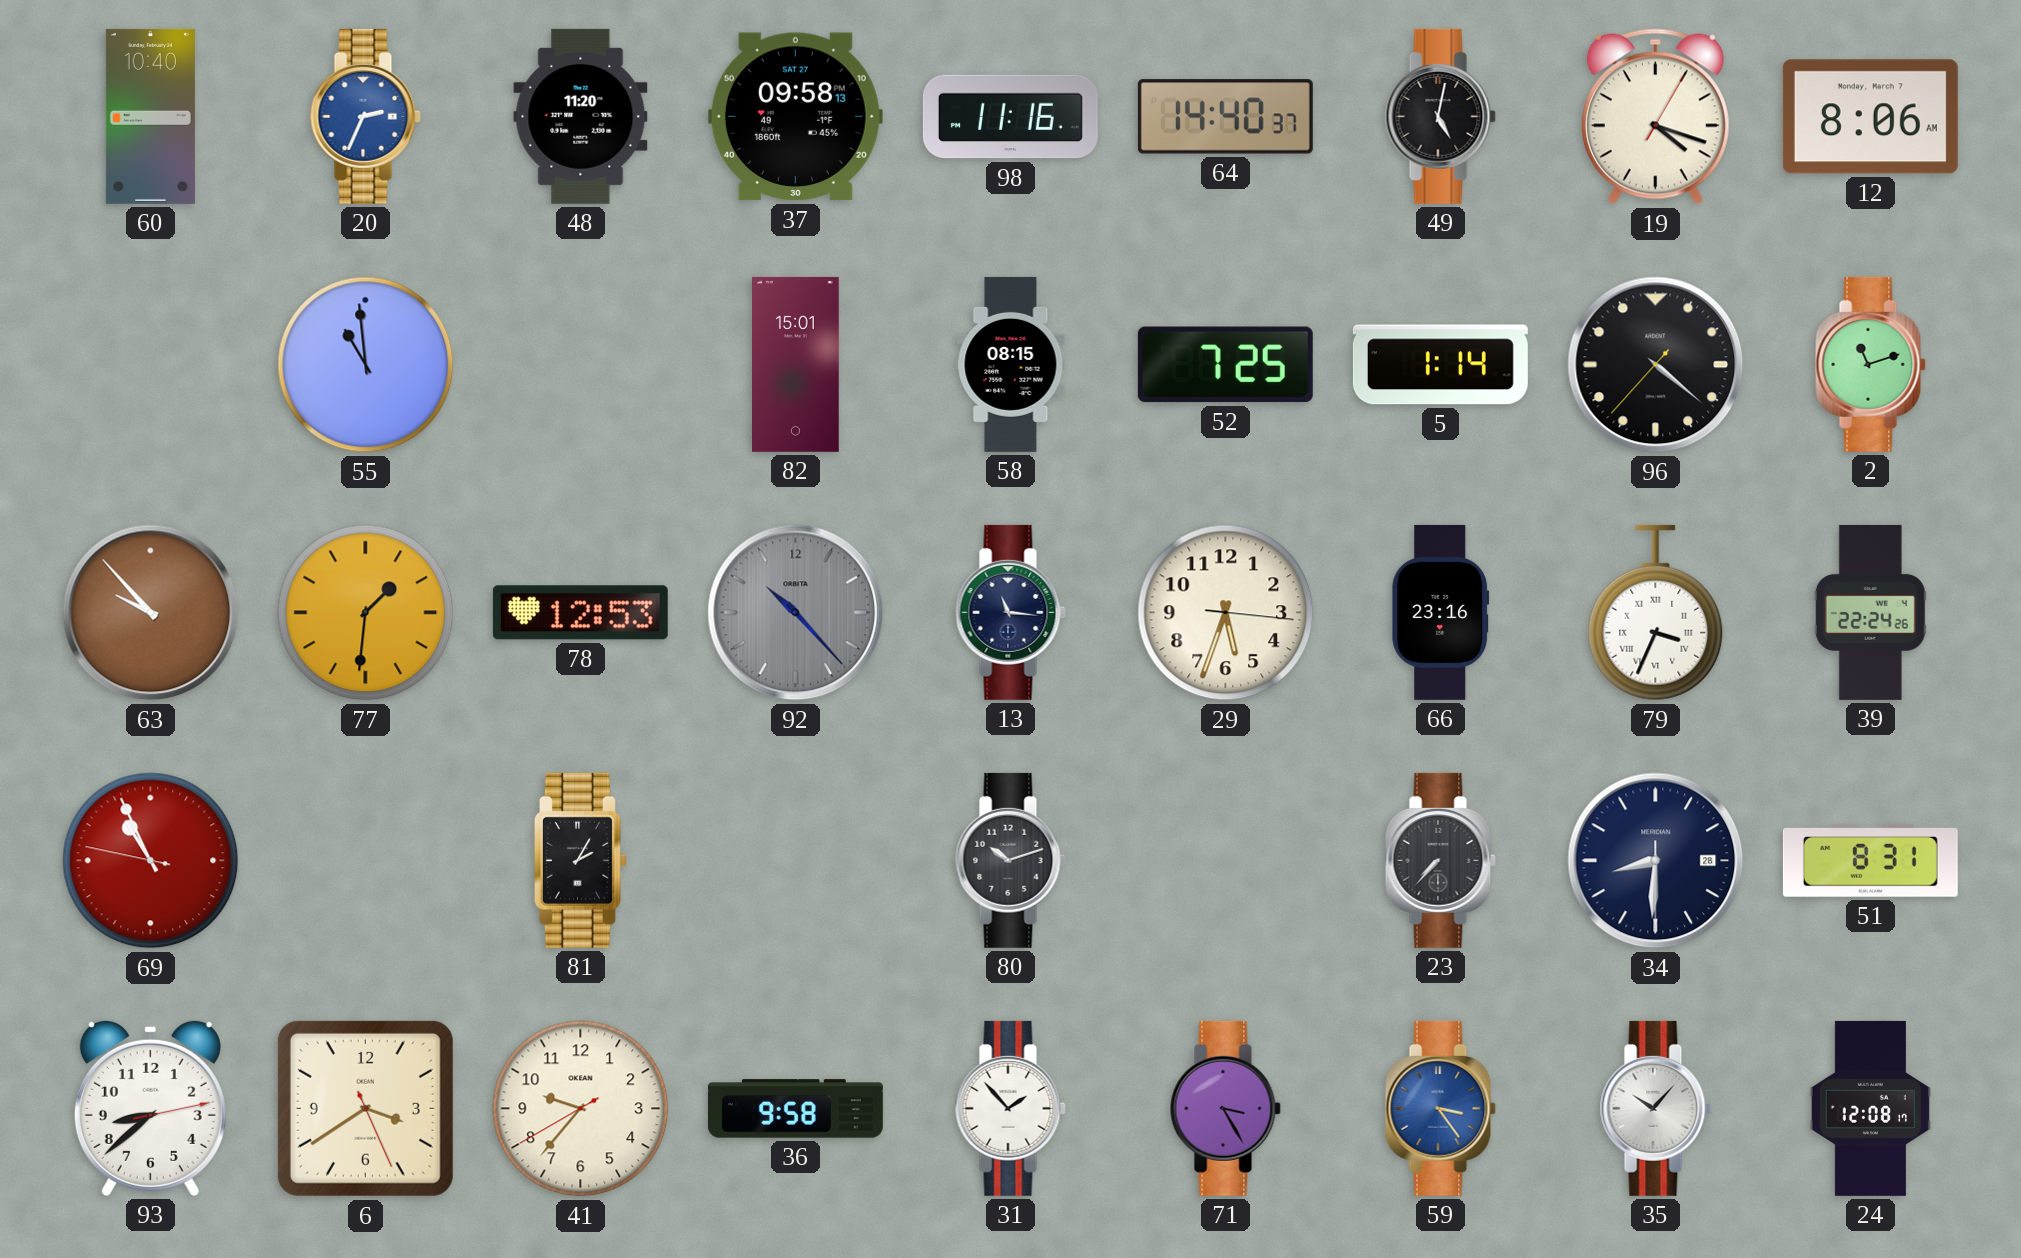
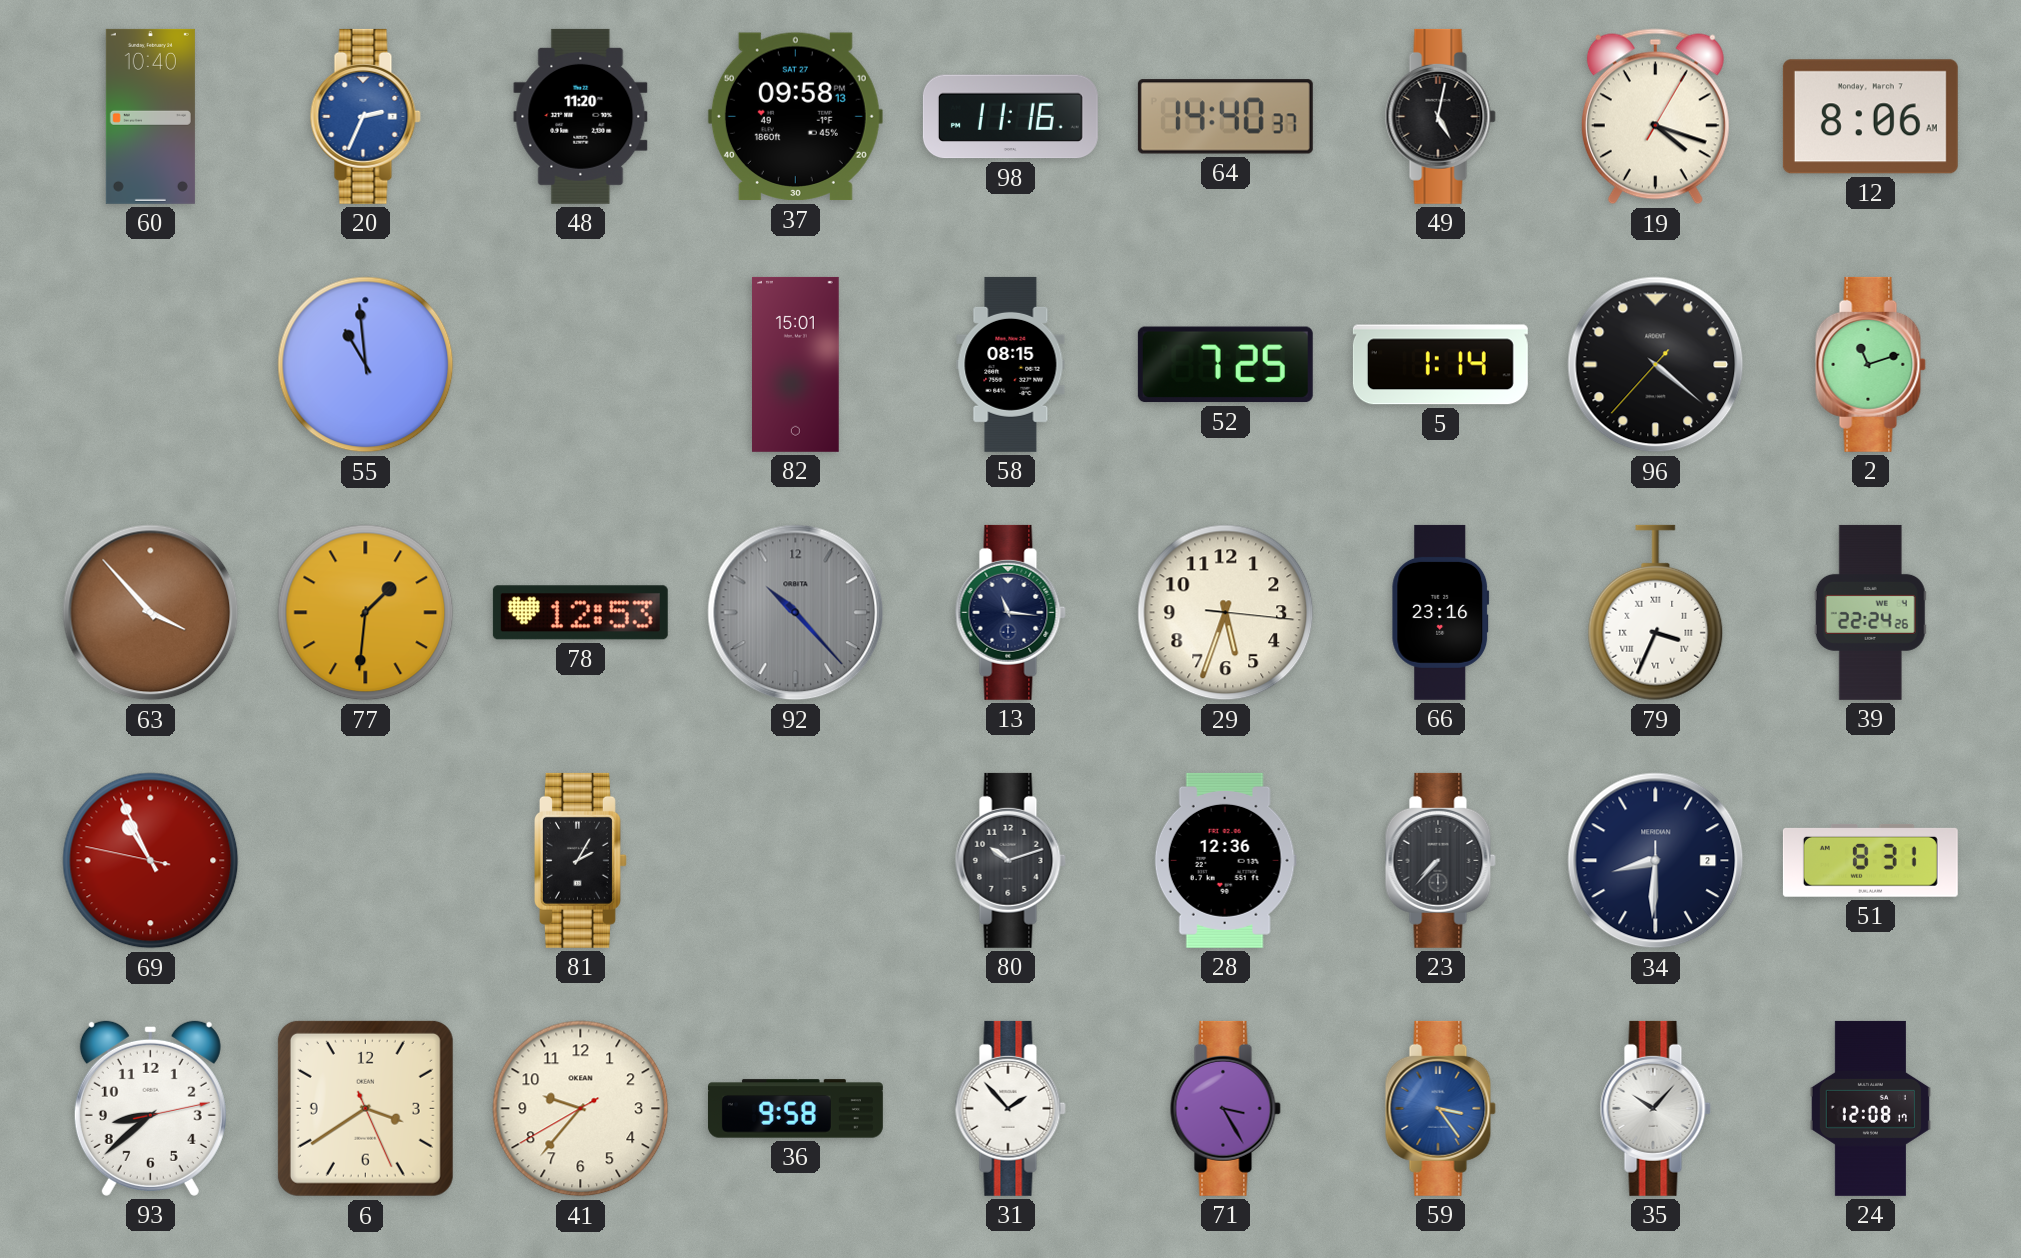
63: 9:53 -> 3:53
28: none -> 12:36
34 date: 28 -> 2
